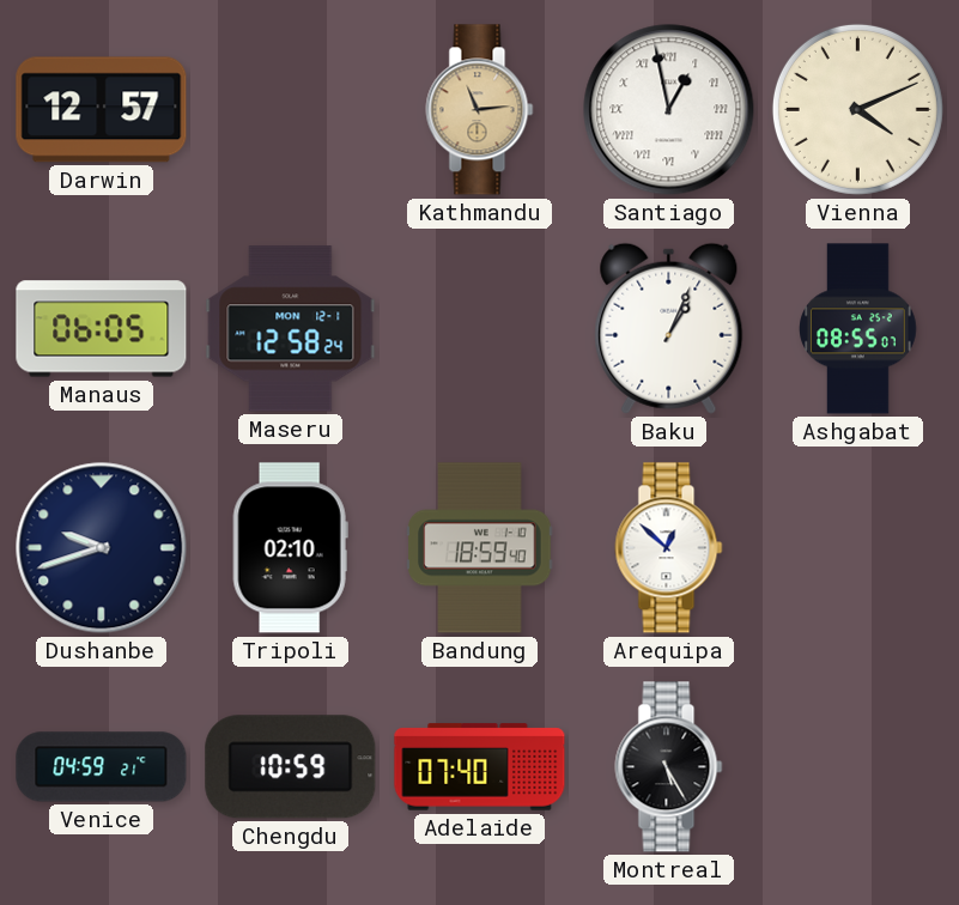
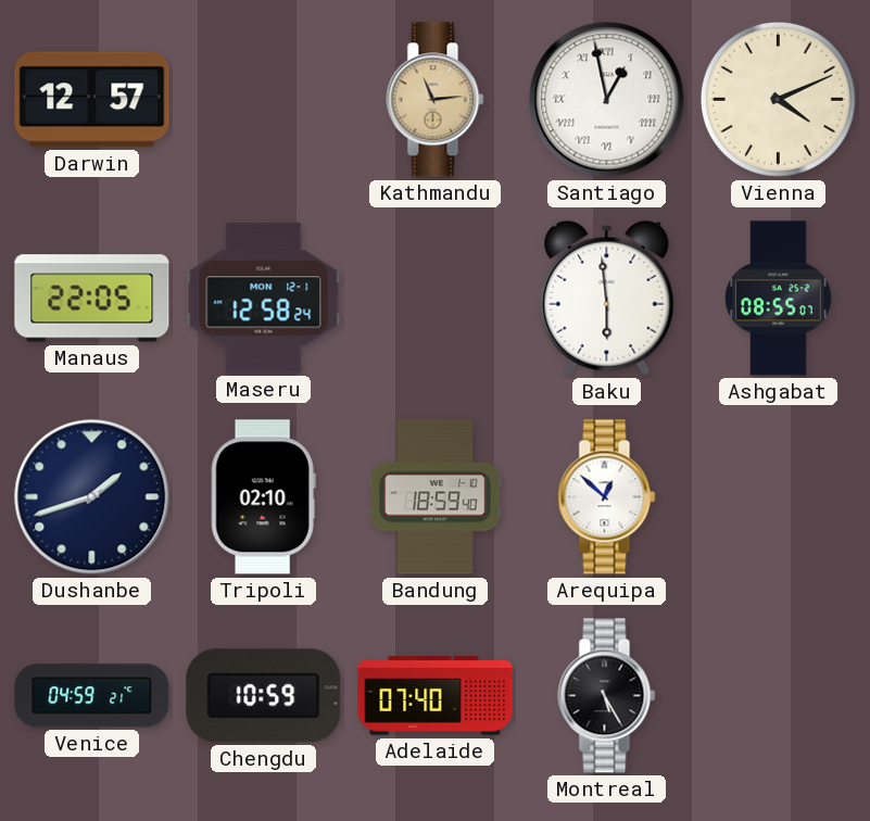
Manaus: 06:05 -> 22:05
Baku: 1:04 -> 5:59
Dushanbe: 9:42 -> 1:42
